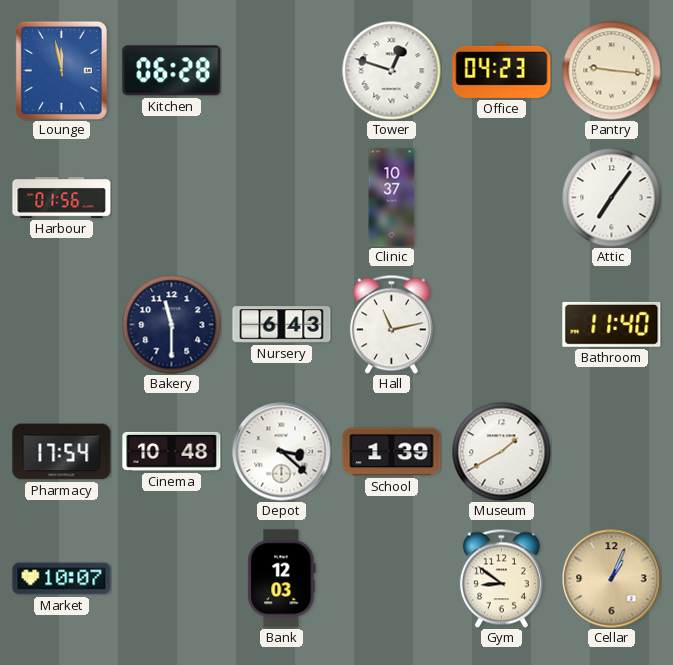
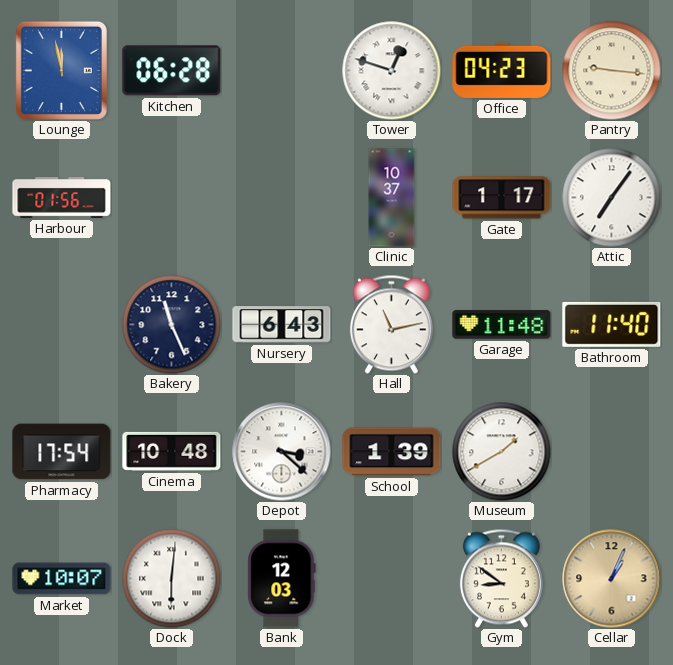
Gate: none -> 1:17
Bakery: 11:30 -> 11:26
Garage: none -> 11:48
Dock: none -> 6:01
